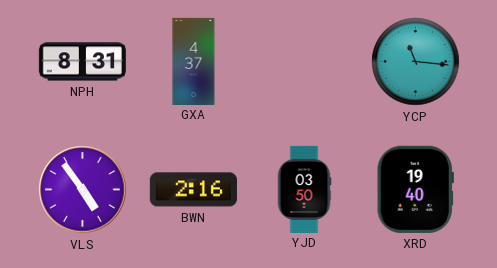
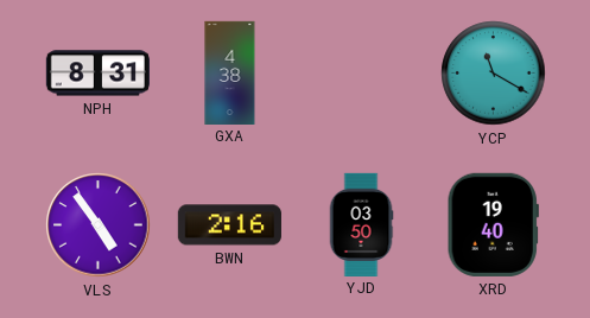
GXA: 4:37 -> 4:38
YCP: 11:16 -> 11:20
